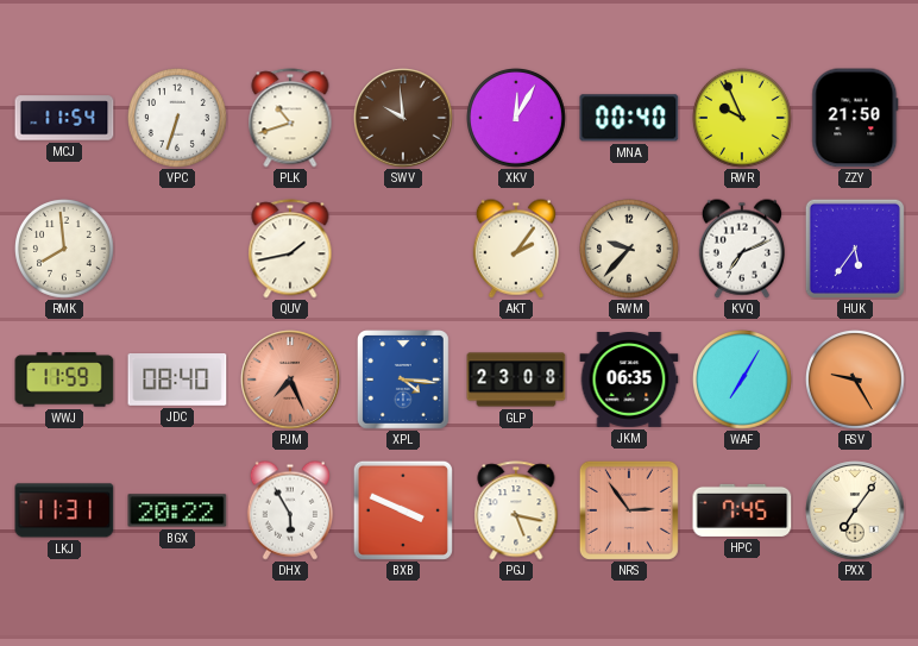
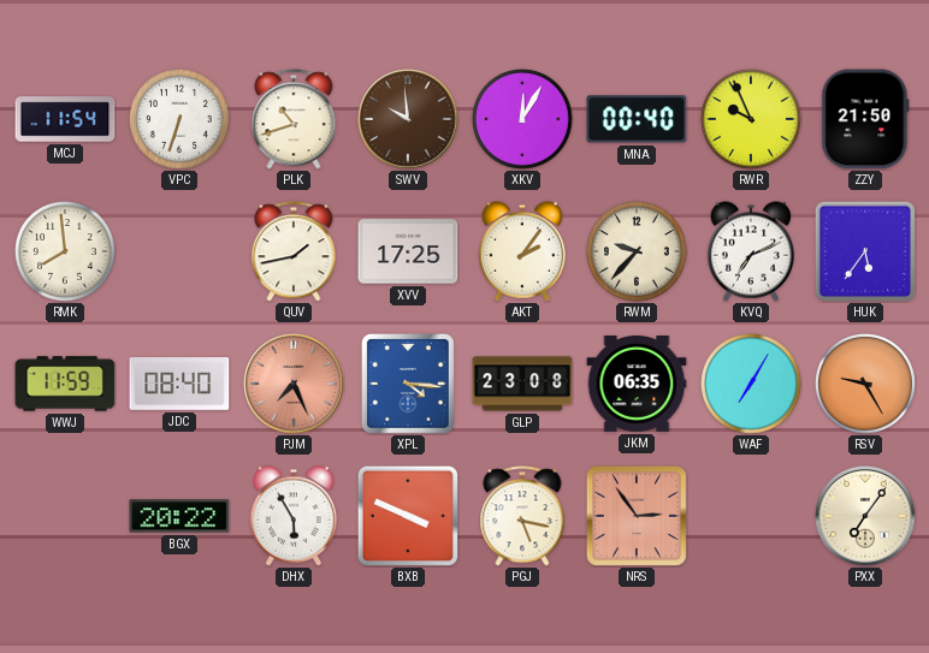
XVV: none -> 17:25
LKJ: 11:31 -> none
HPC: 7:45 -> none
